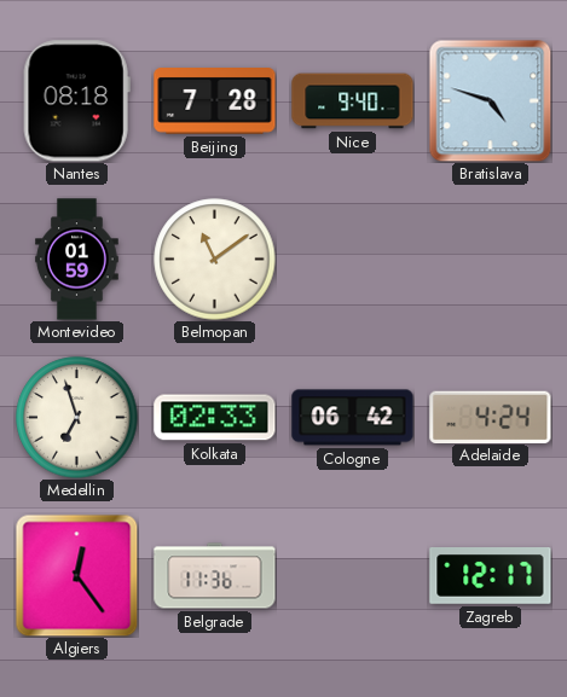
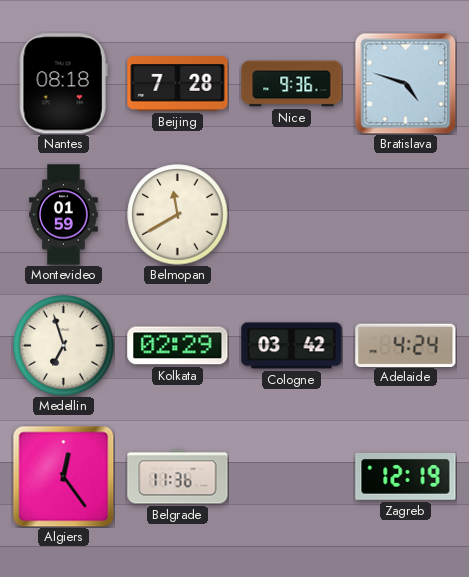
Nice: 9:40 -> 9:36
Belmopan: 11:09 -> 11:40
Kolkata: 02:33 -> 02:29
Cologne: 06:42 -> 03:42
Zagreb: 12:17 -> 12:19
